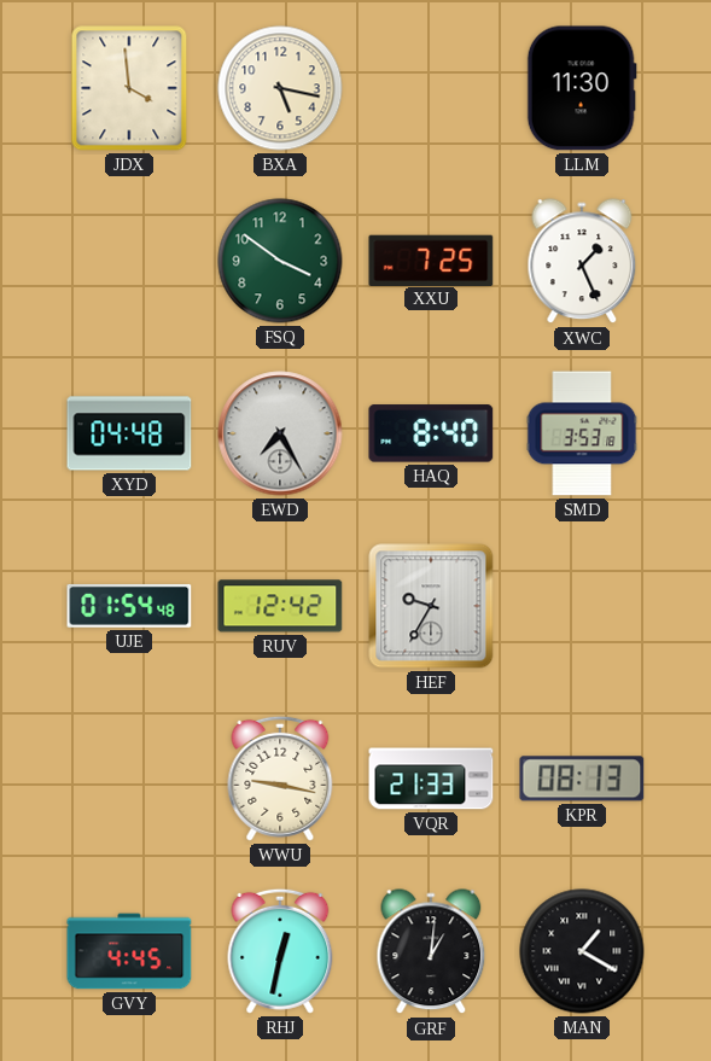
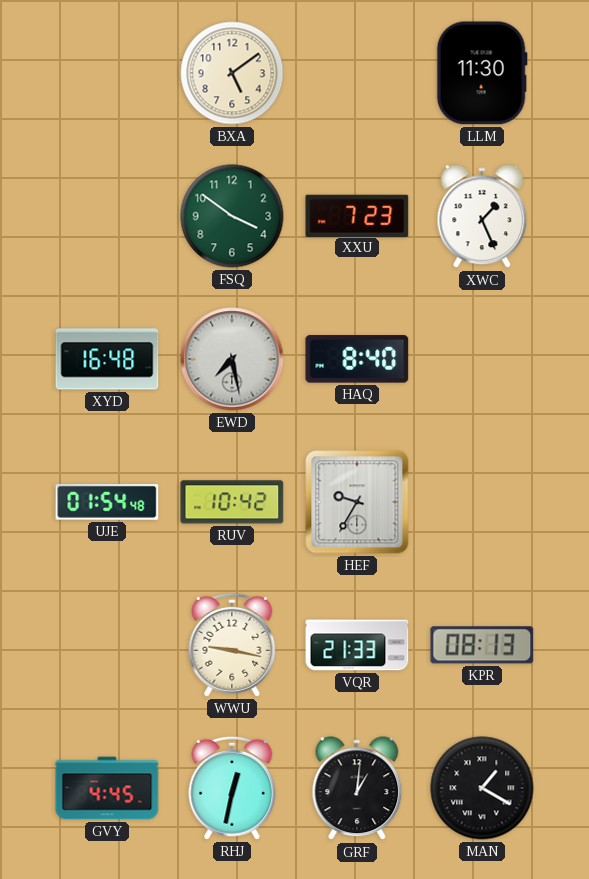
JDX: 3:59 -> none
BXA: 5:17 -> 5:09
XXU: 7:25 -> 7:23
XYD: 04:48 -> 16:48
EWD: 7:25 -> 7:28
SMD: 3:53 -> none
RUV: 12:42 -> 10:42
